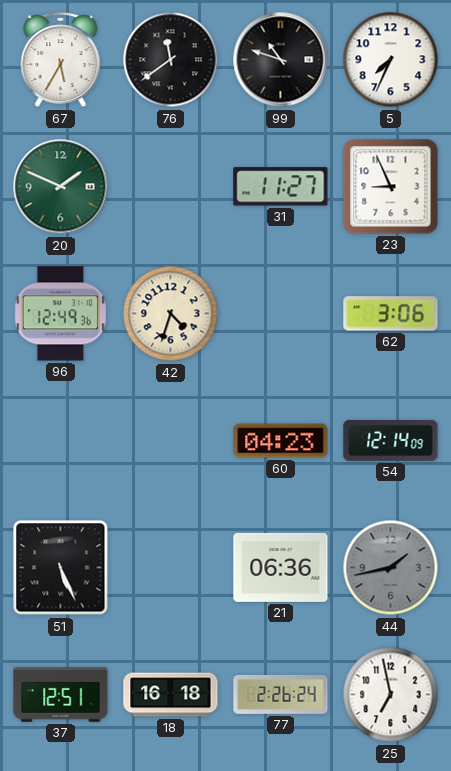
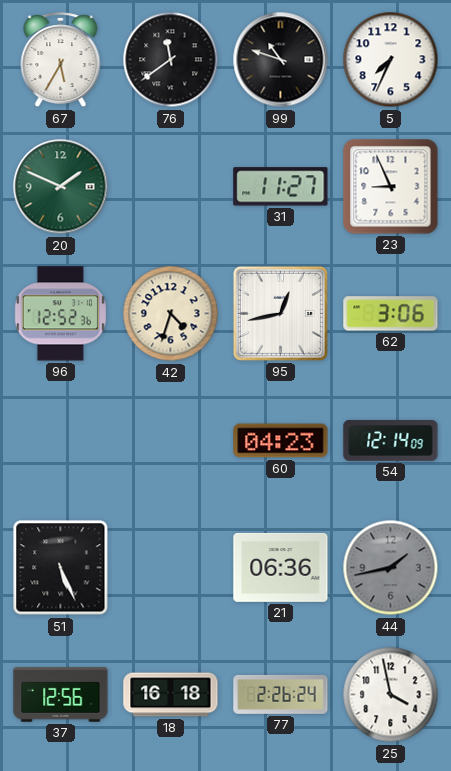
96: 12:49 -> 12:52
95: none -> 12:43
37: 12:51 -> 12:56
25: 6:58 -> 3:58
